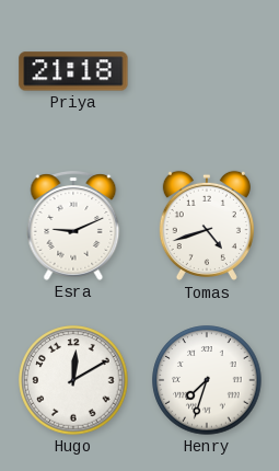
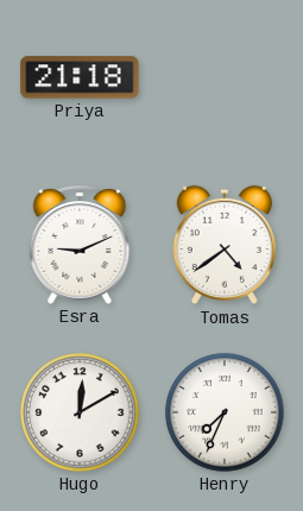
Tomas: 4:42 -> 4:39
Henry: 7:33 -> 7:34
